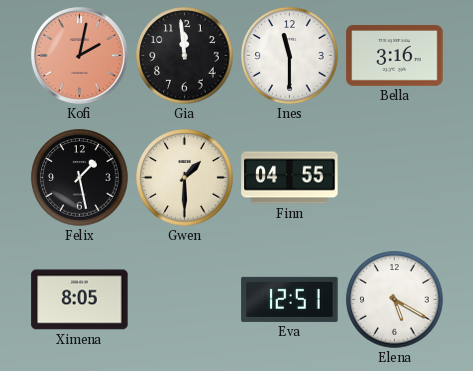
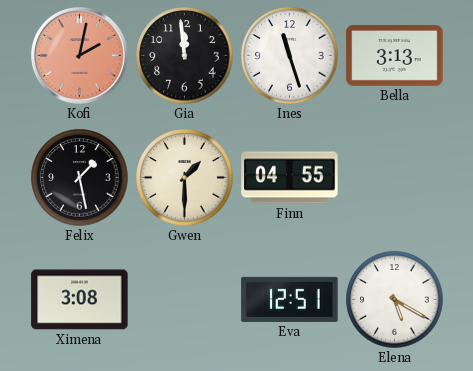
Ines: 11:30 -> 11:27
Bella: 3:16 -> 3:13
Ximena: 8:05 -> 3:08
